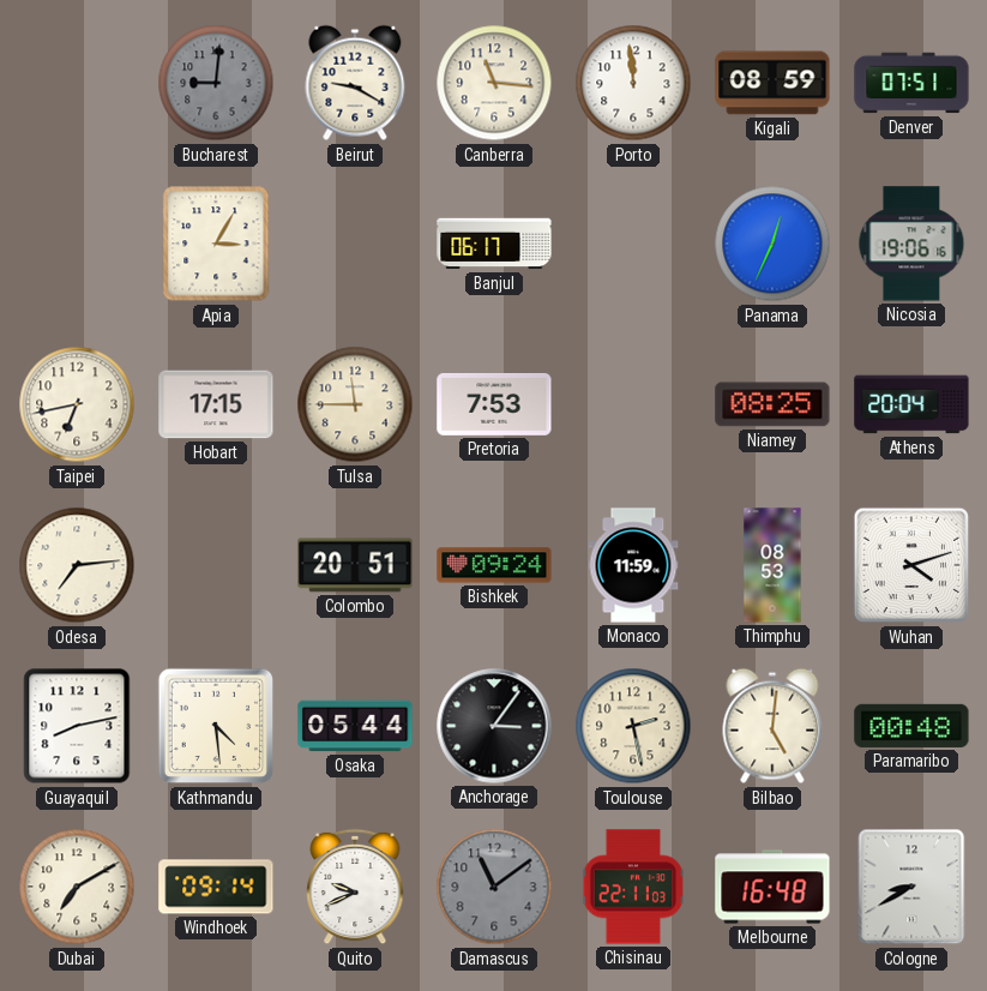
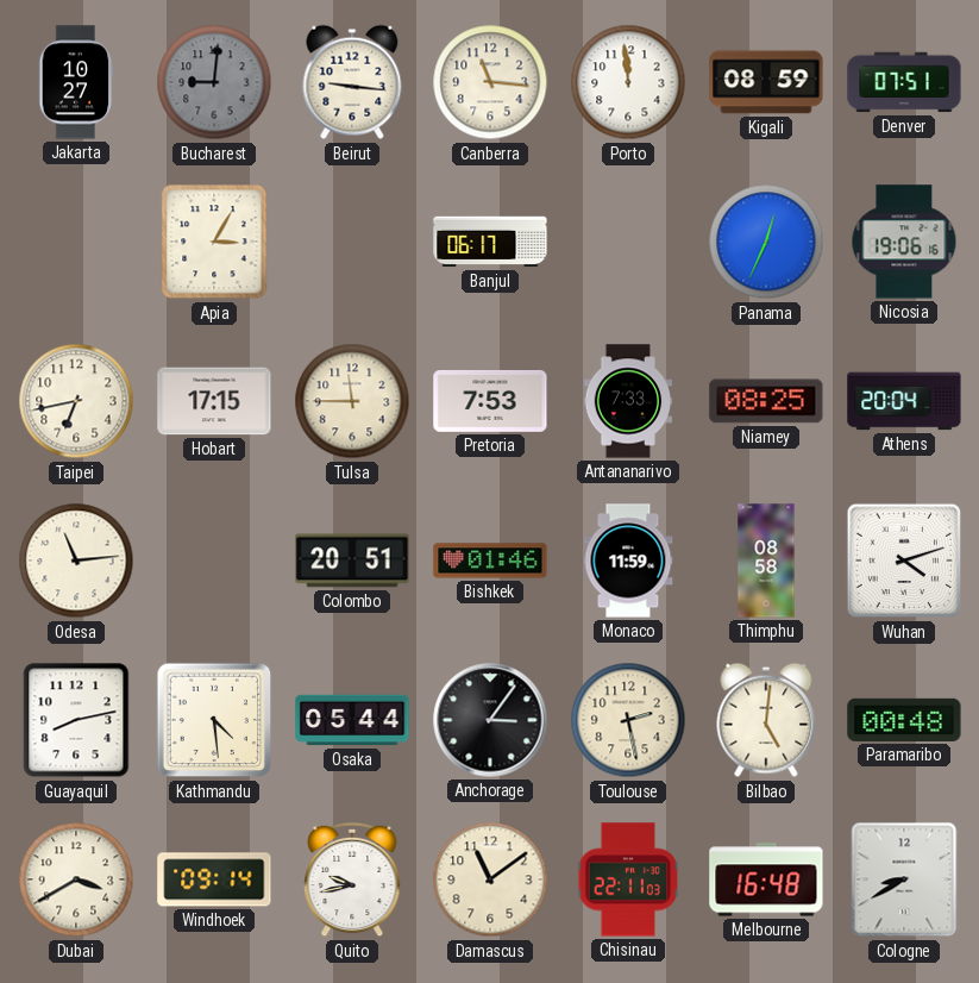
Jakarta: none -> 10:27
Beirut: 9:20 -> 9:16
Antananarivo: none -> 7:33
Odesa: 7:14 -> 11:14
Bishkek: 09:24 -> 01:46
Thimphu: 08:53 -> 08:58
Dubai: 7:10 -> 3:40
Quito: 9:41 -> 9:43
Damascus dial: grey -> cream
